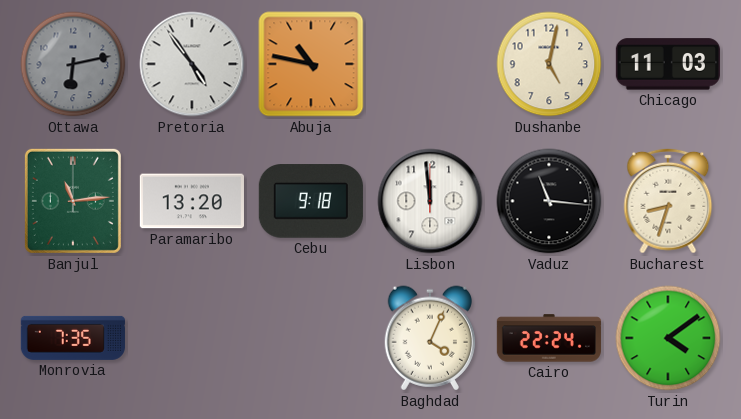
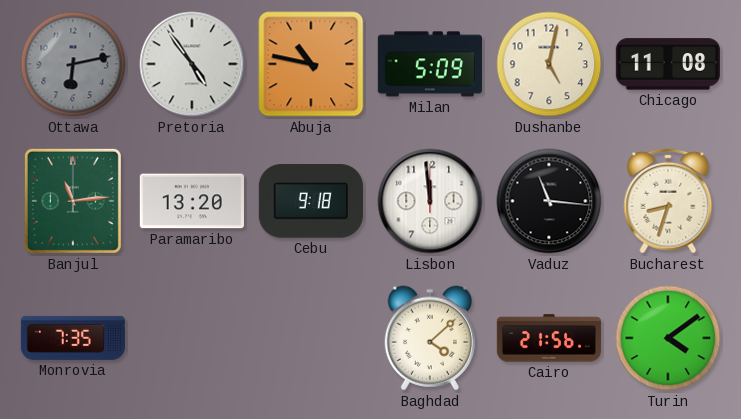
Milan: none -> 5:09
Chicago: 11:03 -> 11:08
Baghdad: 4:04 -> 4:08
Cairo: 22:24 -> 21:56
